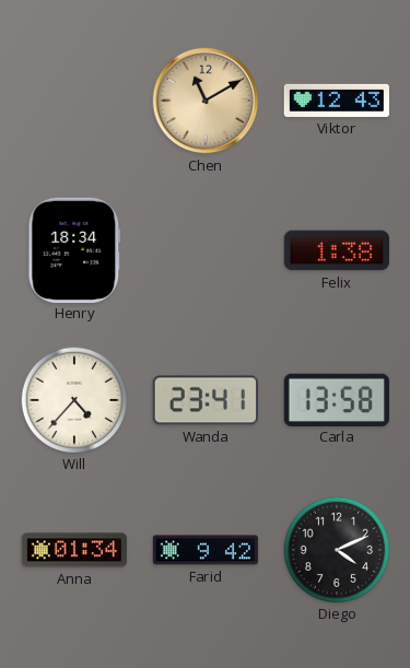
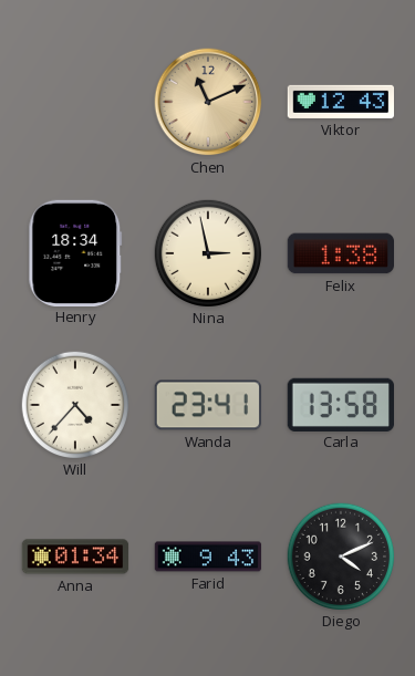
Chen: 11:10 -> 11:11
Nina: none -> 2:58
Farid: 9:42 -> 9:43
